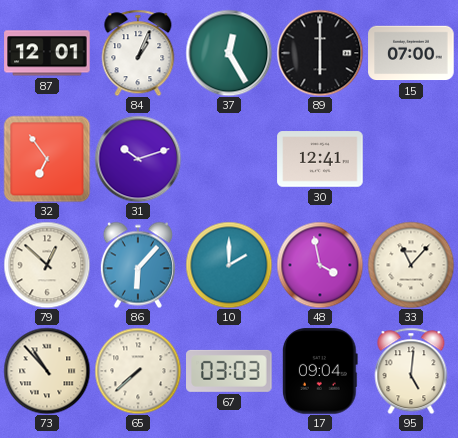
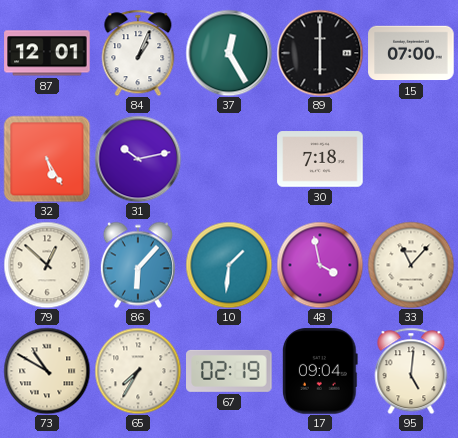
32: 6:54 -> 5:25
31: 10:12 -> 10:13
30: 12:41 -> 7:18
10: 2:00 -> 1:31
73: 10:53 -> 10:50
65: 7:38 -> 7:35
67: 03:03 -> 02:19
